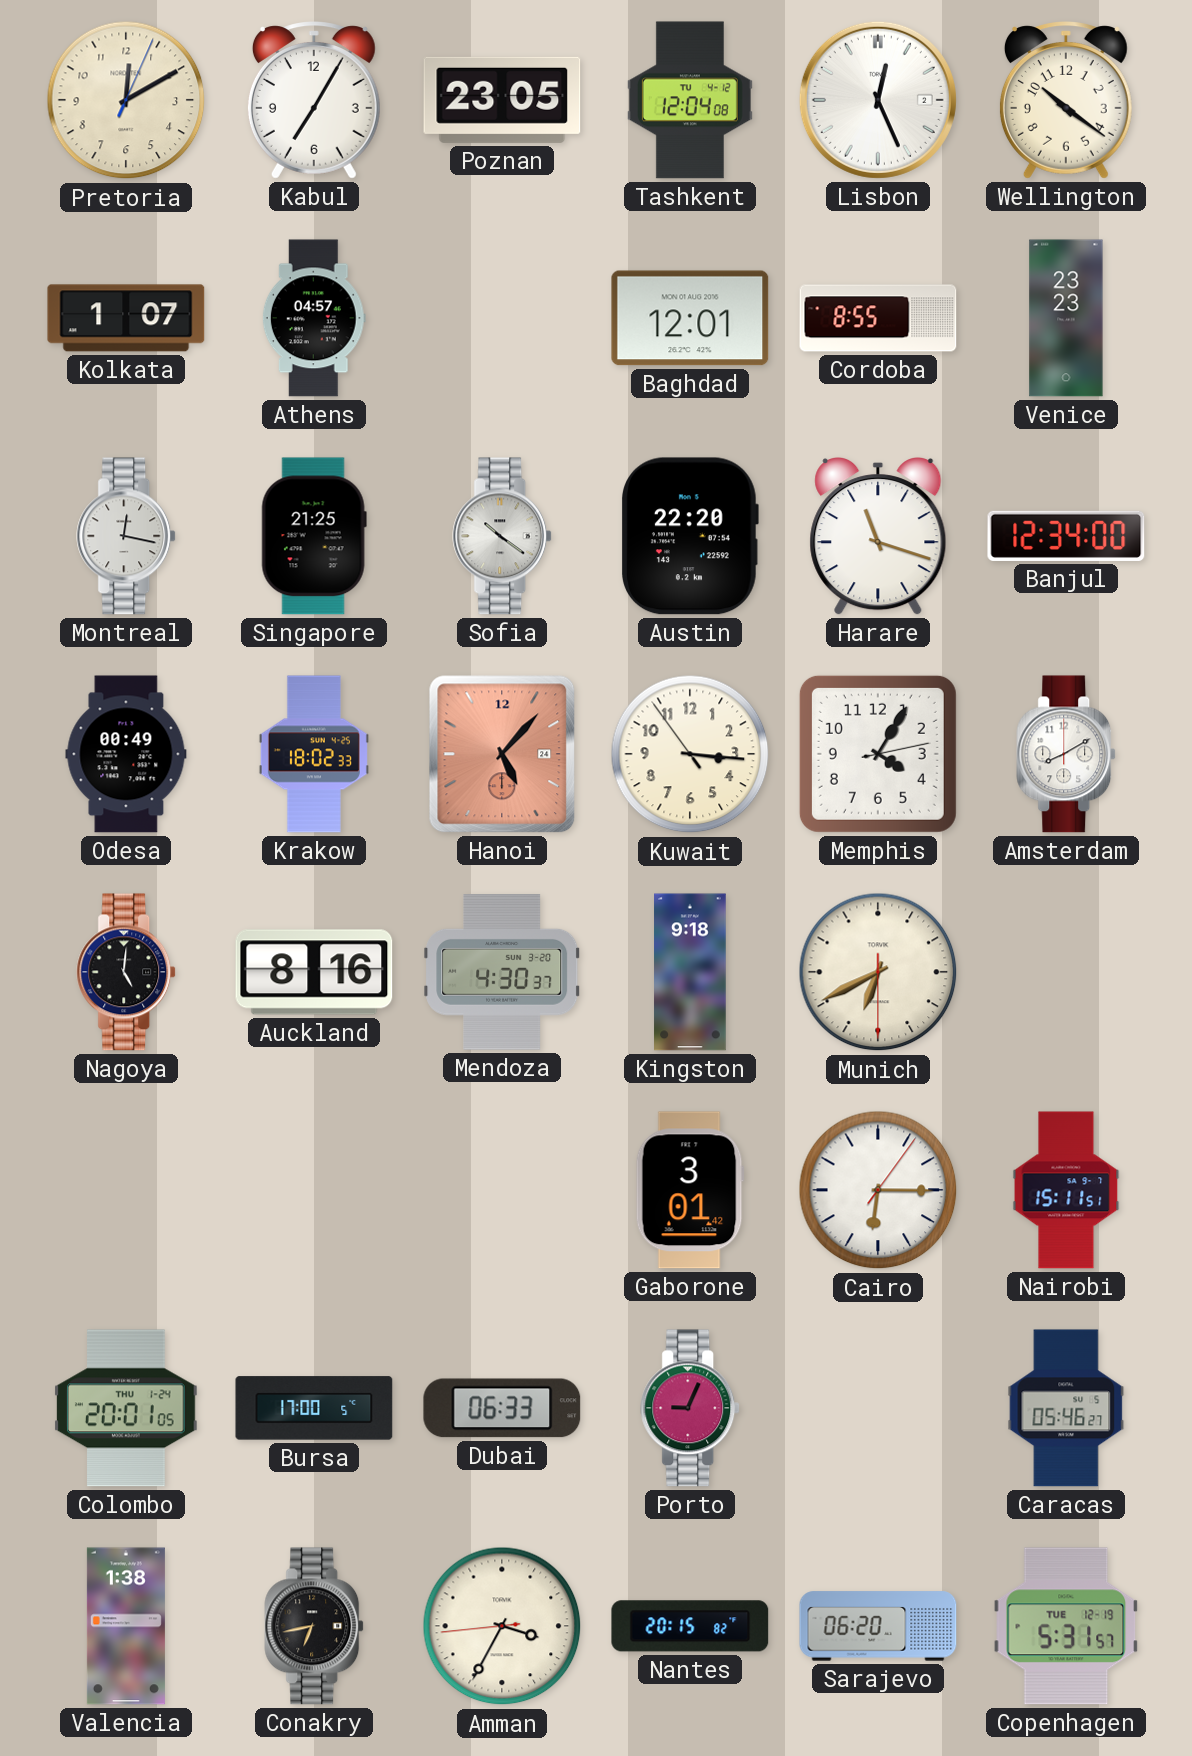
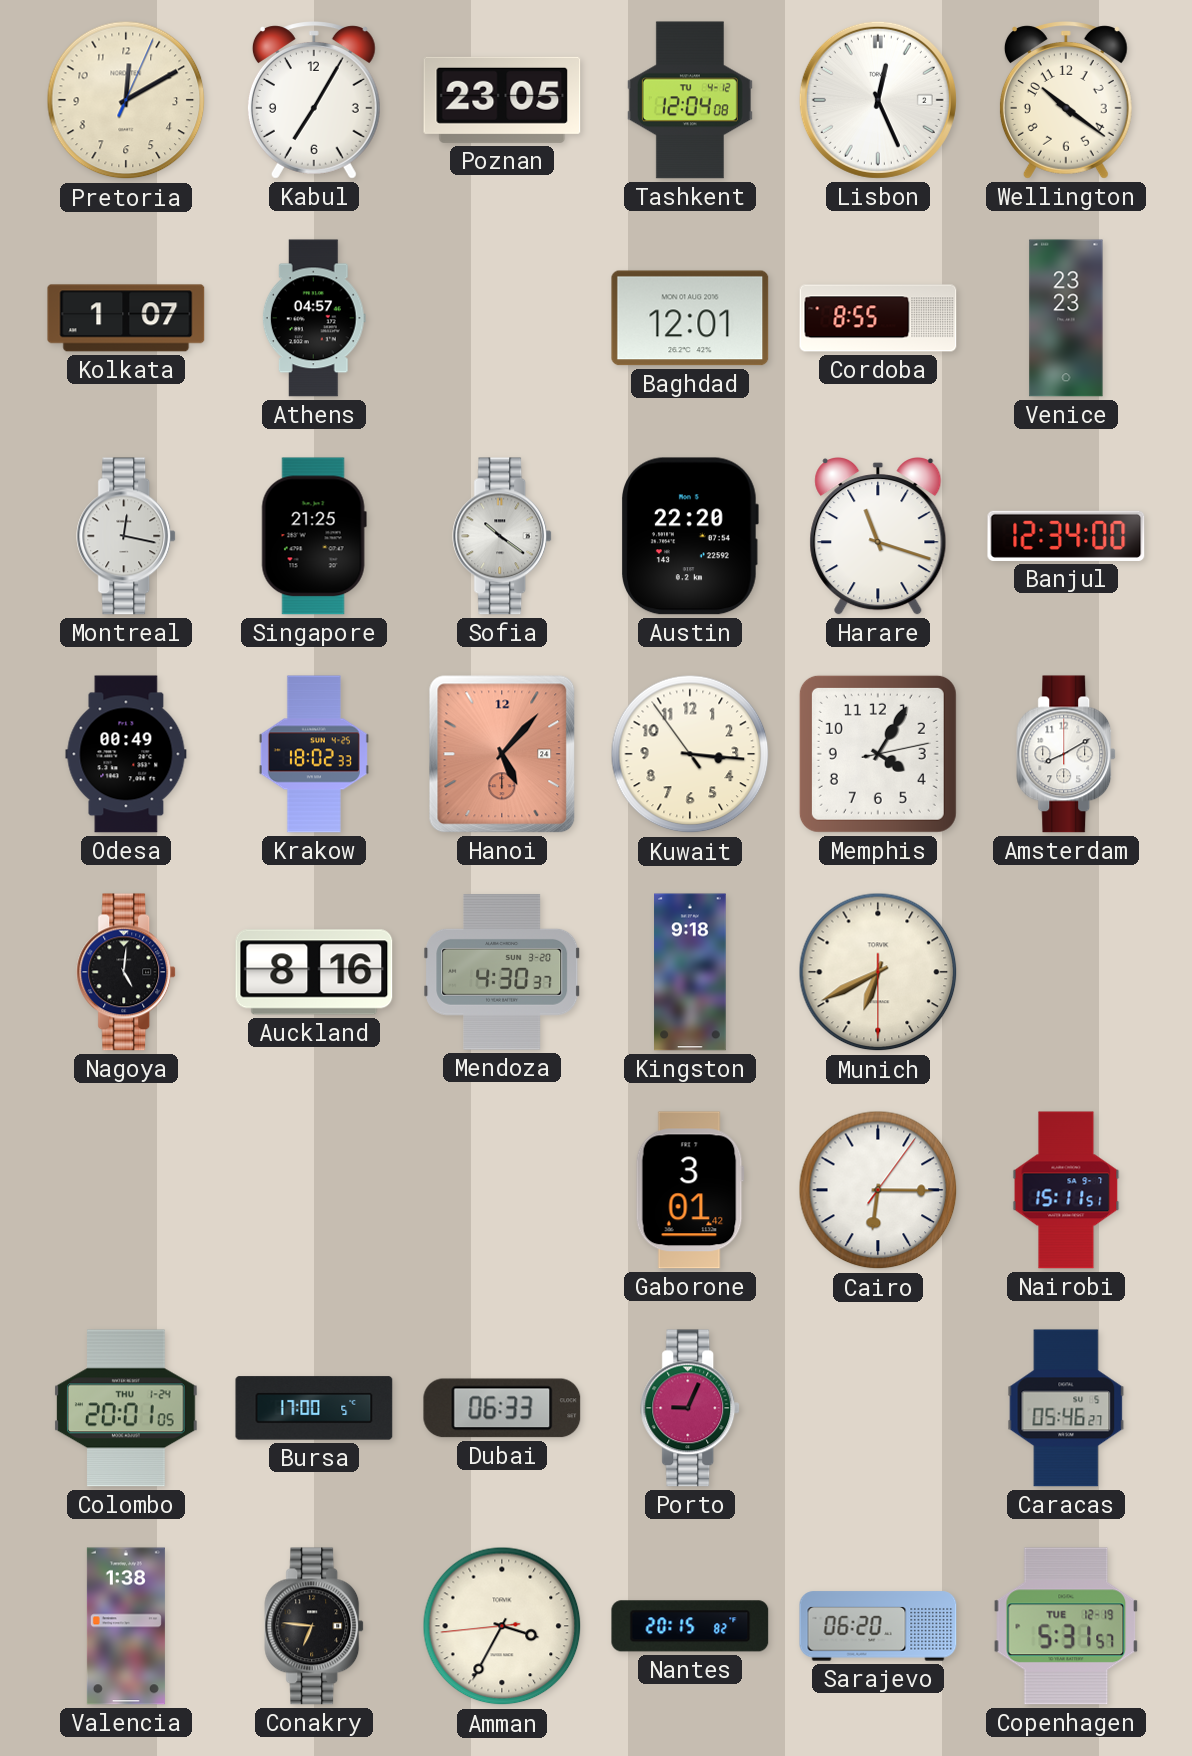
Conakry: 6:43 -> 6:46
